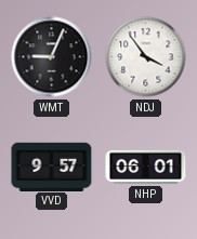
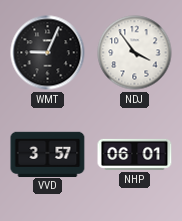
VVD: 9:57 -> 3:57
